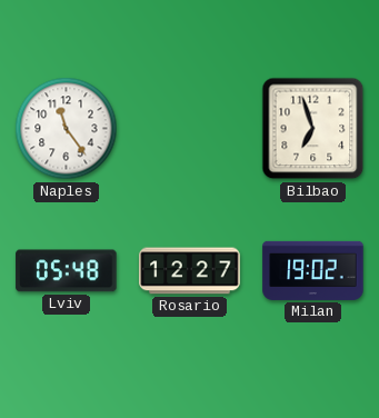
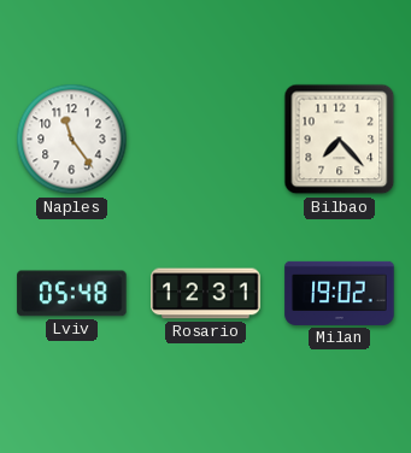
Bilbao: 6:57 -> 7:23
Rosario: 12:27 -> 12:31
